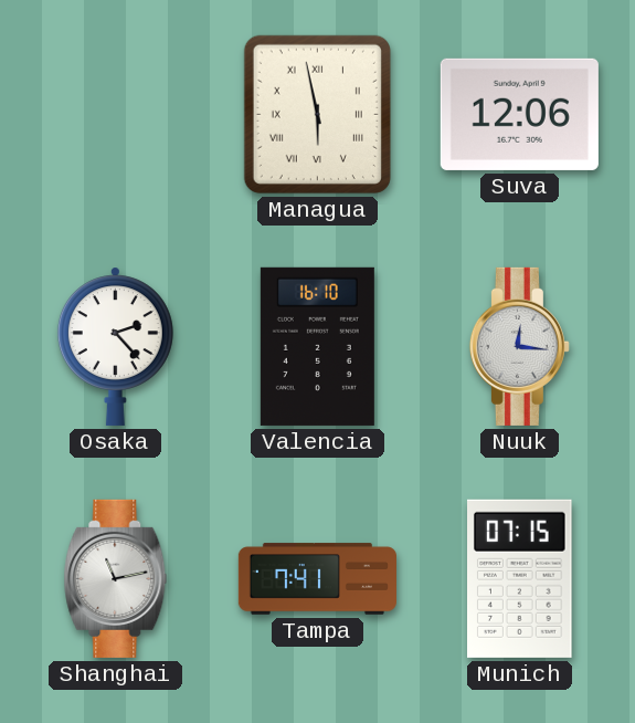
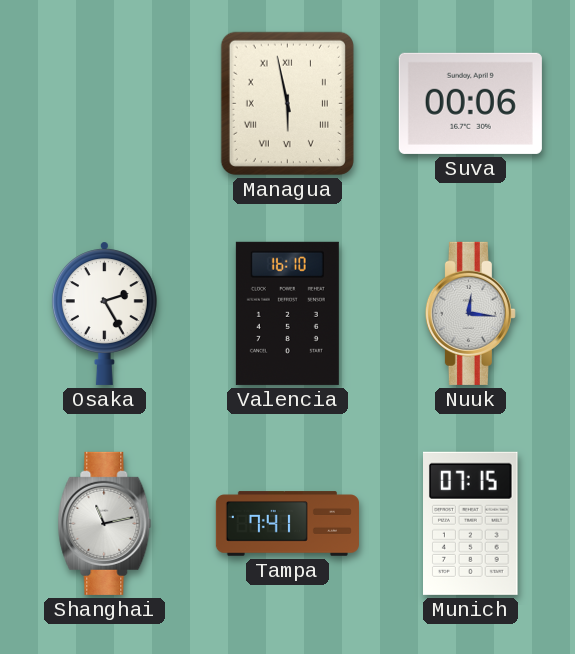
Suva: 12:06 -> 00:06
Osaka: 2:23 -> 2:25
